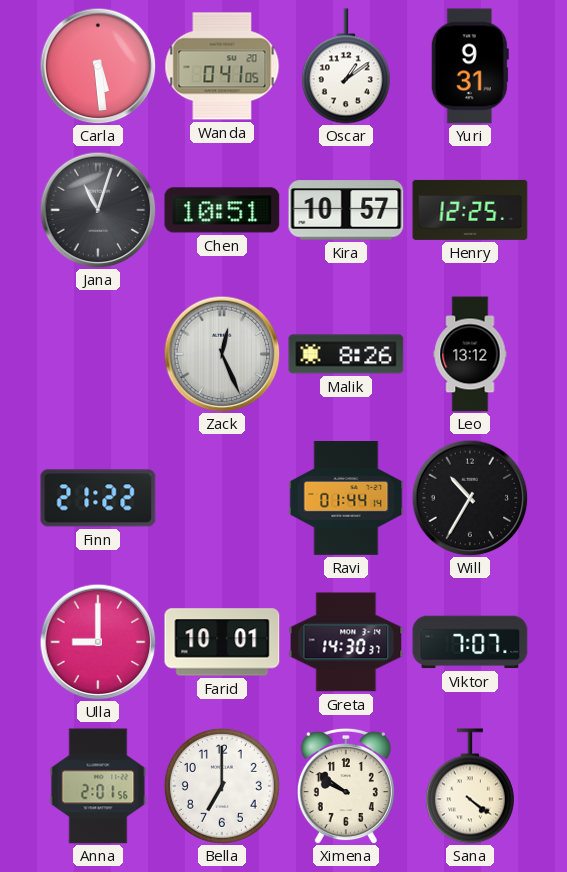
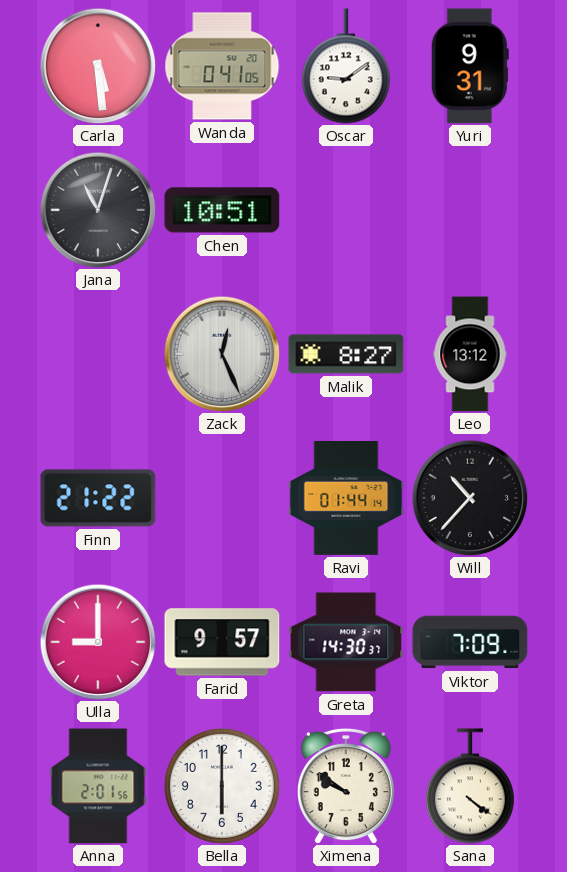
Oscar: 1:09 -> 9:09
Kira: 10:57 -> none
Henry: 12:25 -> none
Malik: 8:26 -> 8:27
Will: 10:35 -> 10:37
Farid: 10:01 -> 9:57
Viktor: 7:07 -> 7:09
Bella: 7:00 -> 6:00
